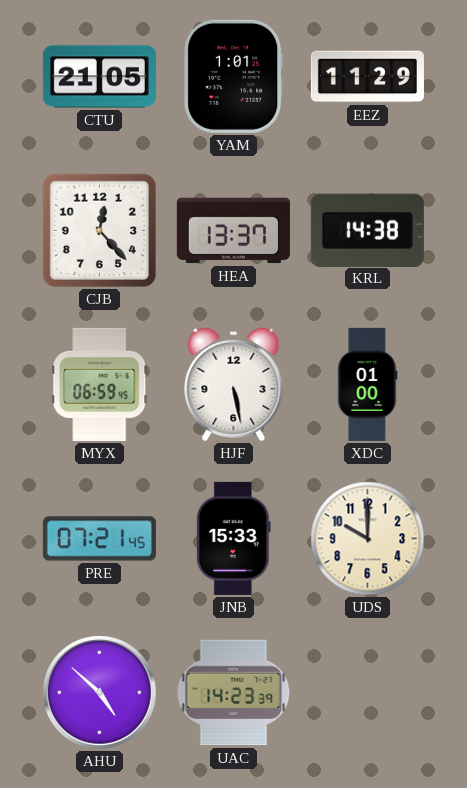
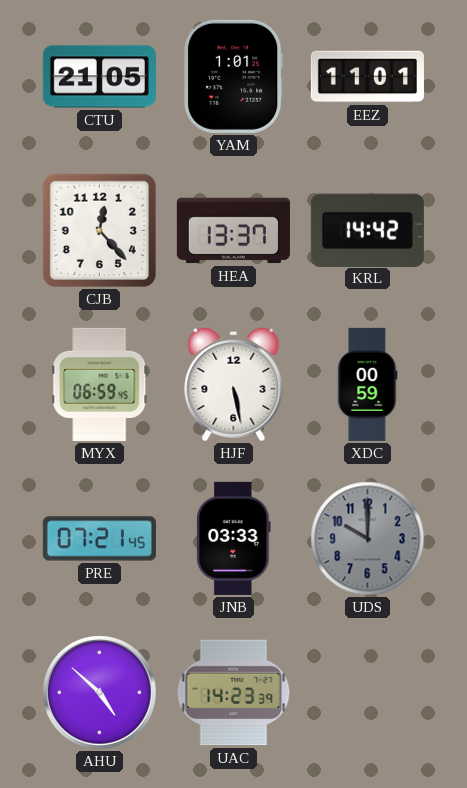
EEZ: 11:29 -> 11:01
KRL: 14:38 -> 14:42
XDC: 01:00 -> 00:59
JNB: 15:33 -> 03:33
UDS dial: cream -> grey
